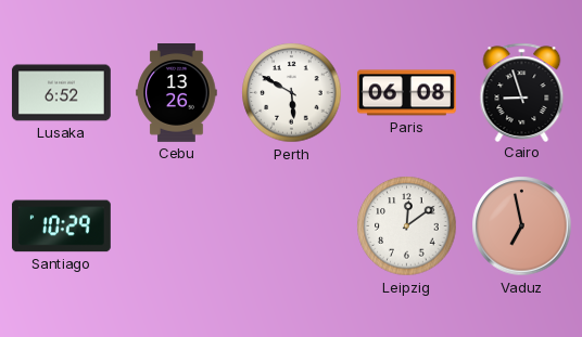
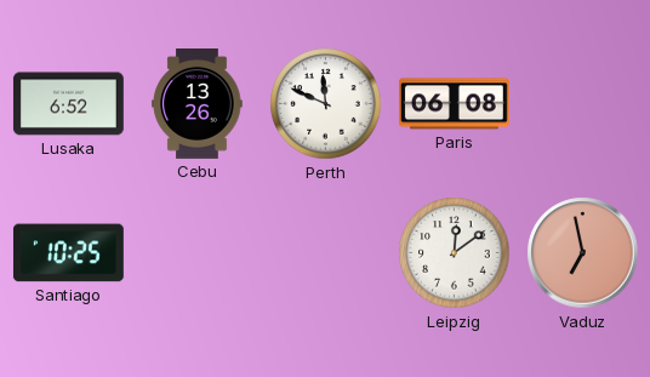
Perth: 5:50 -> 11:49
Cairo: 8:57 -> none
Santiago: 10:29 -> 10:25
